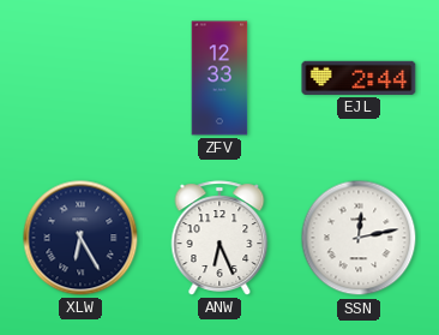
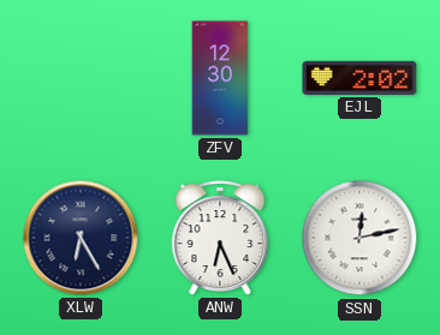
ZFV: 12:33 -> 12:30
EJL: 2:44 -> 2:02
